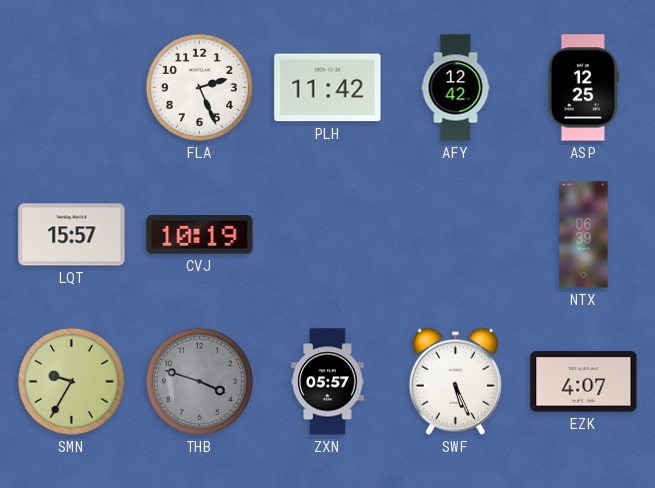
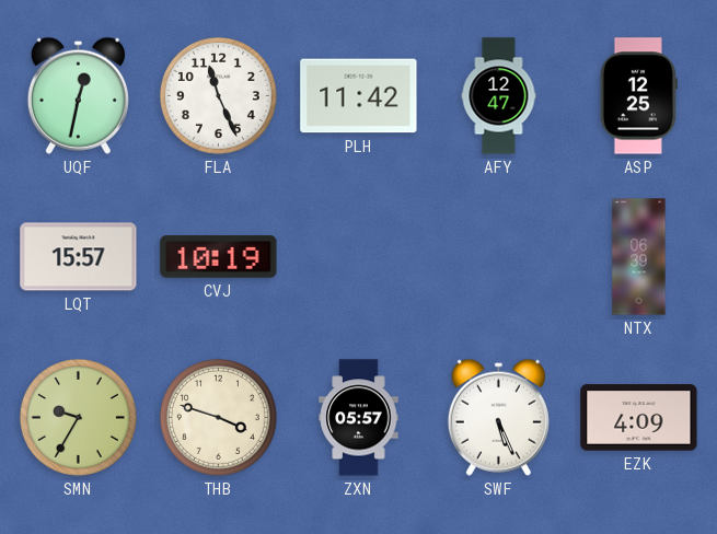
UQF: none -> 12:32
FLA: 2:26 -> 11:26
AFY: 12:42 -> 12:47
THB dial: grey -> cream
EZK: 4:07 -> 4:09
